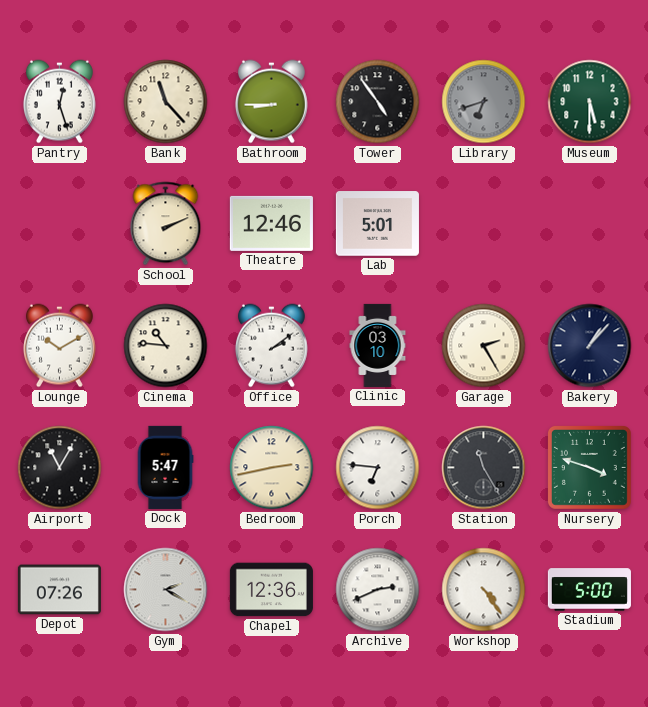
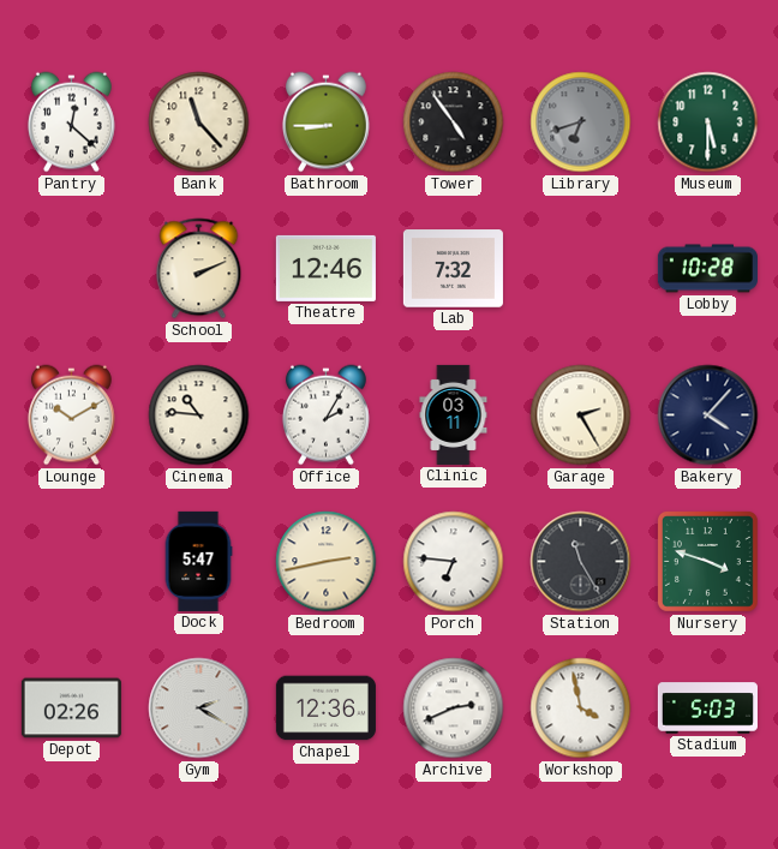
Pantry: 12:27 -> 12:22
Lab: 5:01 -> 7:32
Lobby: none -> 10:28
Office: 2:09 -> 2:05
Clinic: 03:10 -> 03:11
Bakery: 1:07 -> 4:07
Airport: 11:05 -> none
Depot: 07:26 -> 02:26
Workshop: 4:24 -> 3:58
Stadium: 5:00 -> 5:03
